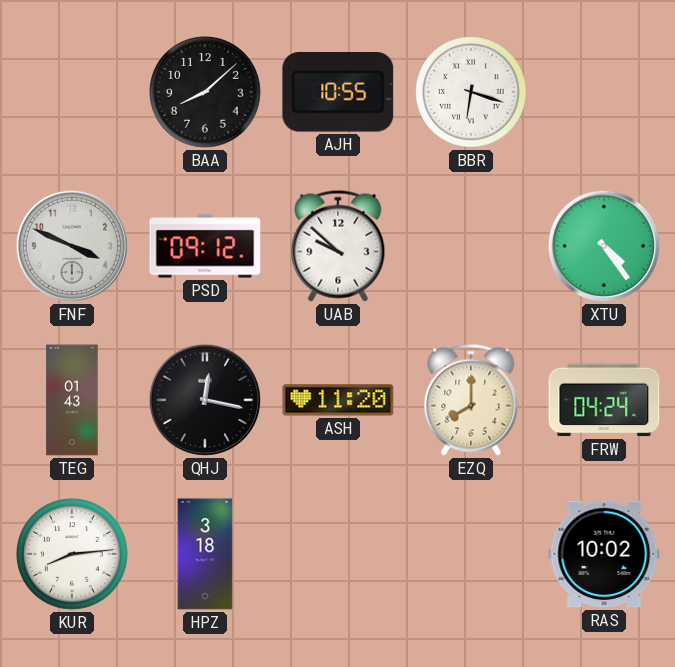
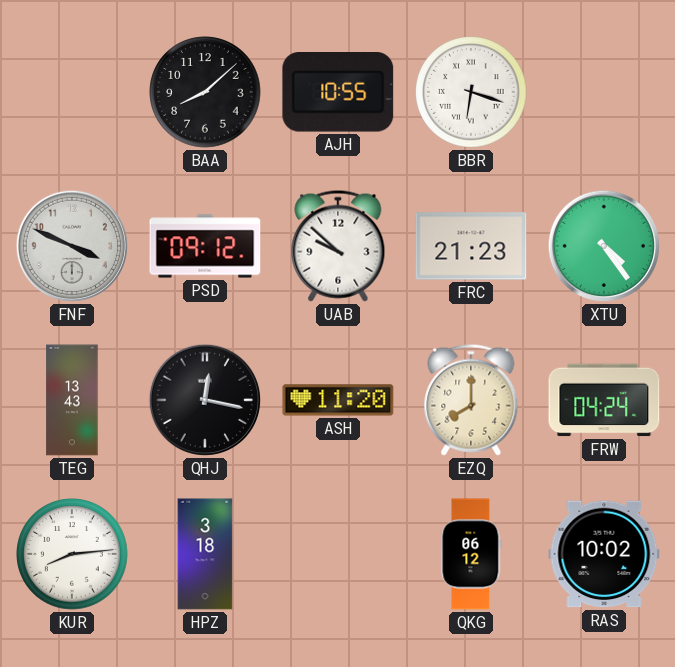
FRC: none -> 21:23
TEG: 01:43 -> 13:43
QKG: none -> 06:12
